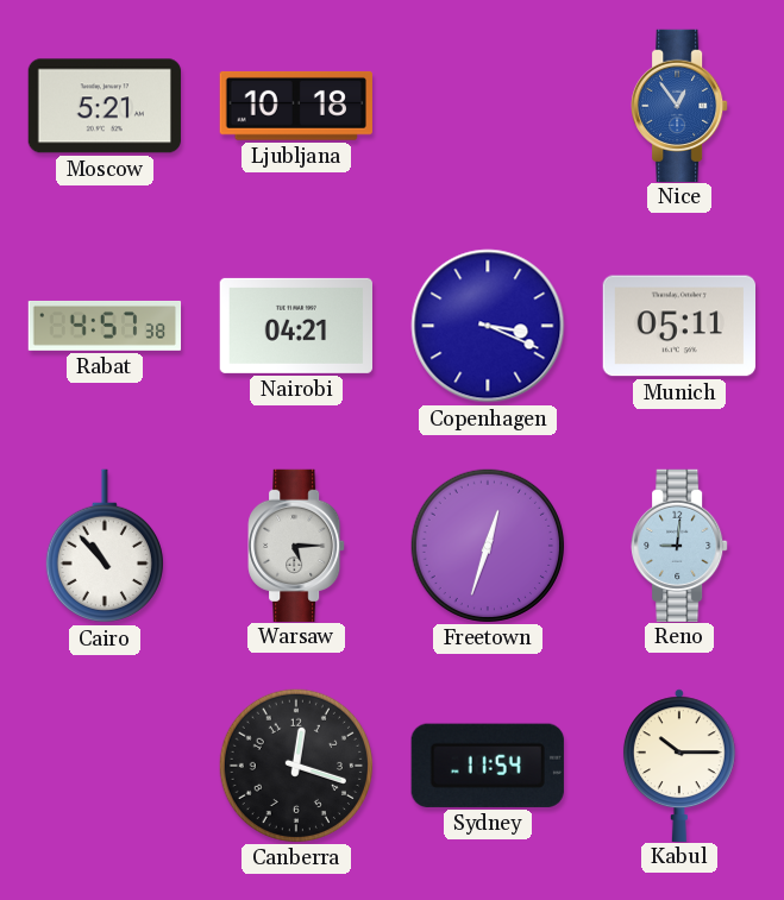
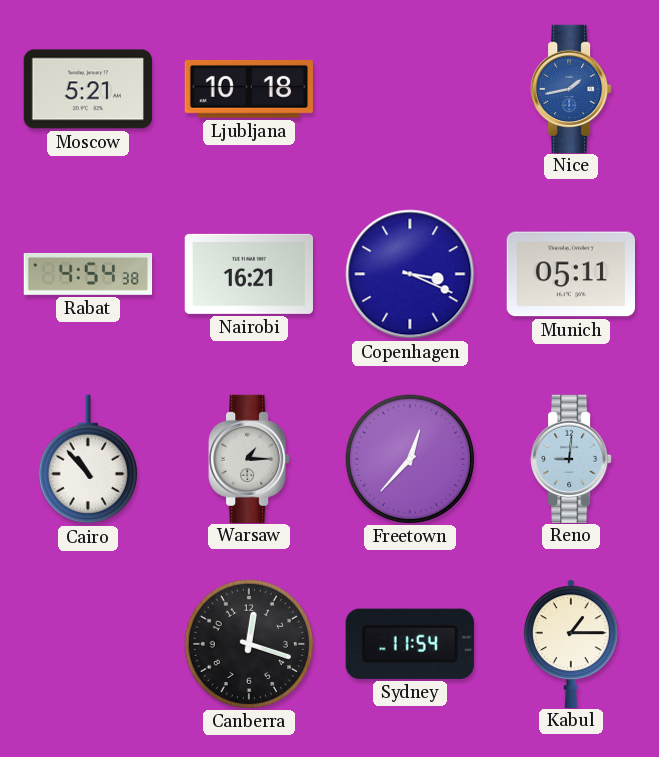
Nice: 12:54 -> 1:43
Rabat: 4:57 -> 4:54
Nairobi: 04:21 -> 16:21
Warsaw: 5:15 -> 1:15
Freetown: 12:33 -> 12:37
Kabul: 10:15 -> 1:15
